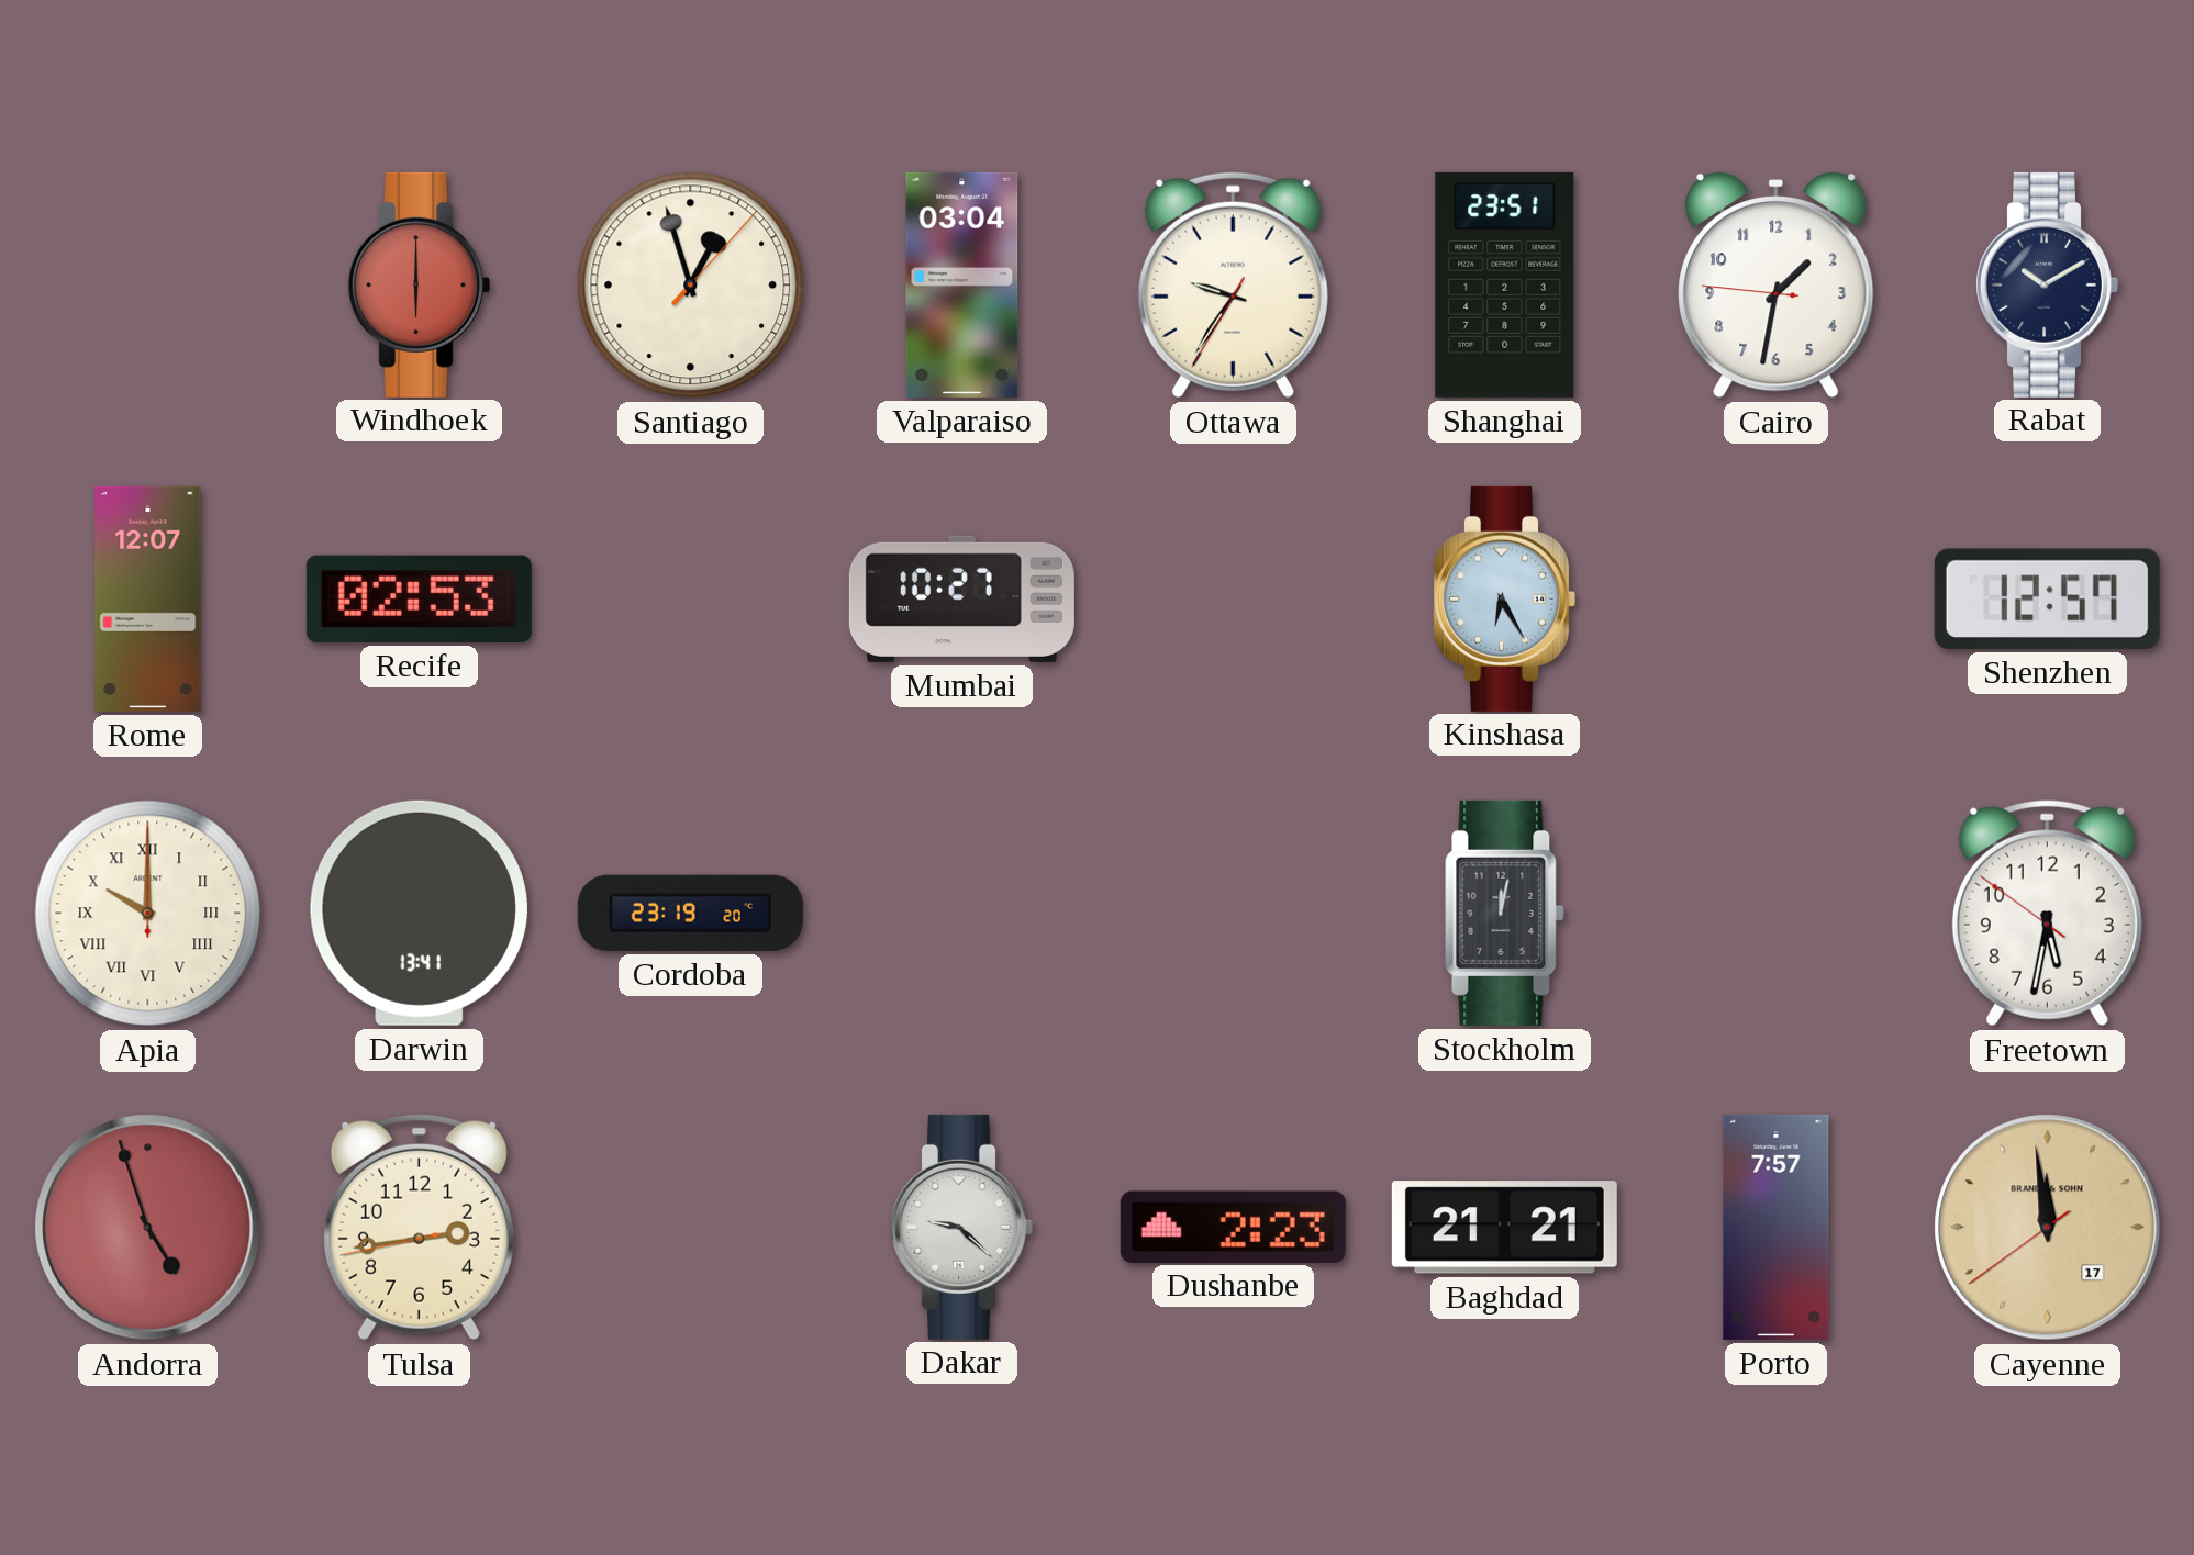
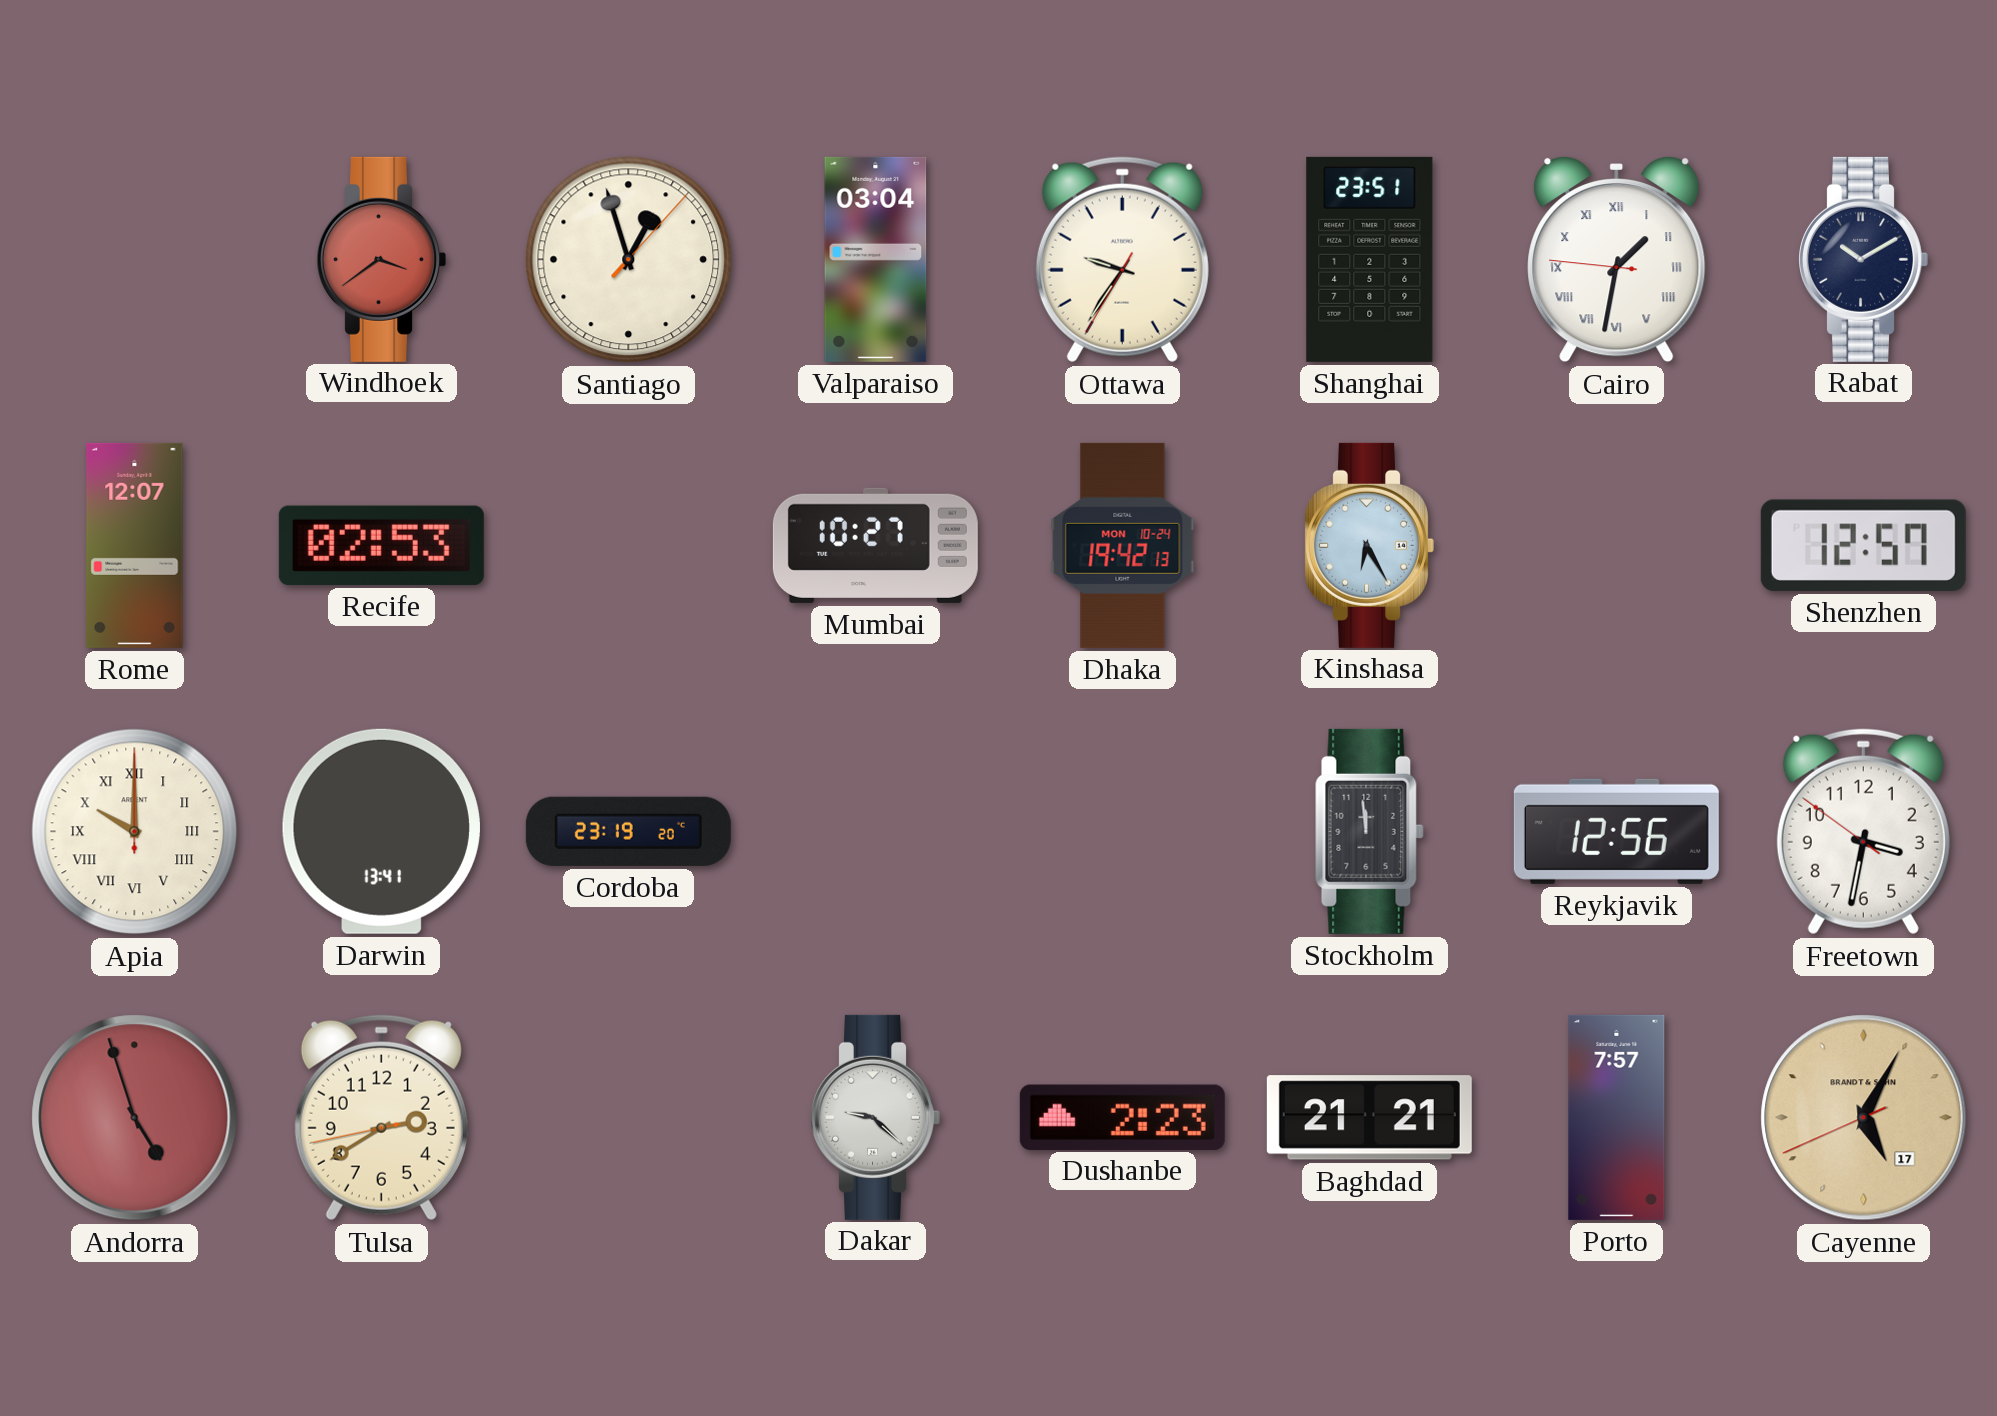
Windhoek: 6:00 -> 3:39
Cairo numerals: Arabic -> Roman
Dhaka: none -> 19:42
Stockholm: 12:02 -> 11:59
Reykjavik: none -> 12:56
Freetown: 5:31 -> 3:31
Tulsa: 2:43 -> 2:39
Cayenne: 11:58 -> 5:04
